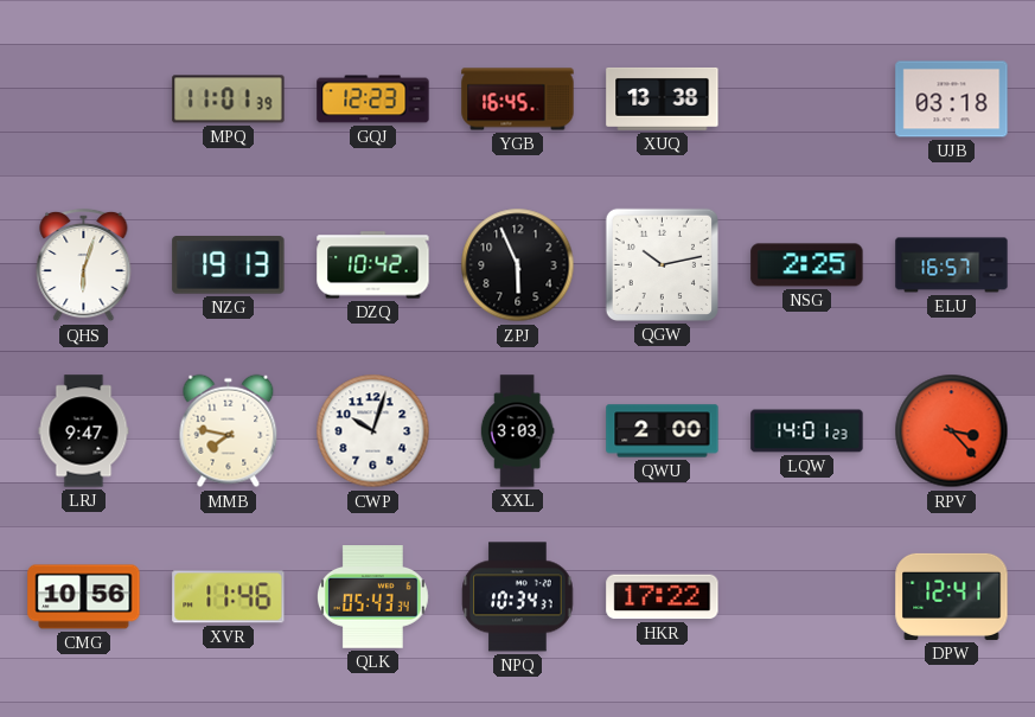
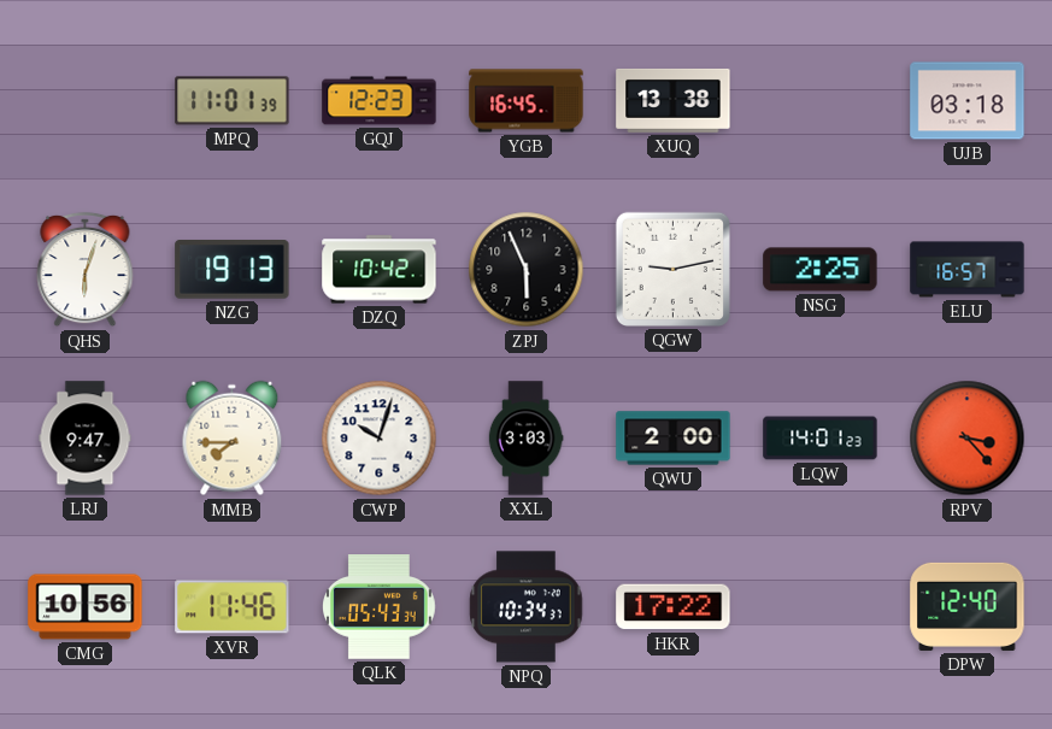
QGW: 10:13 -> 9:13
MMB: 7:47 -> 7:45
DPW: 12:41 -> 12:40
